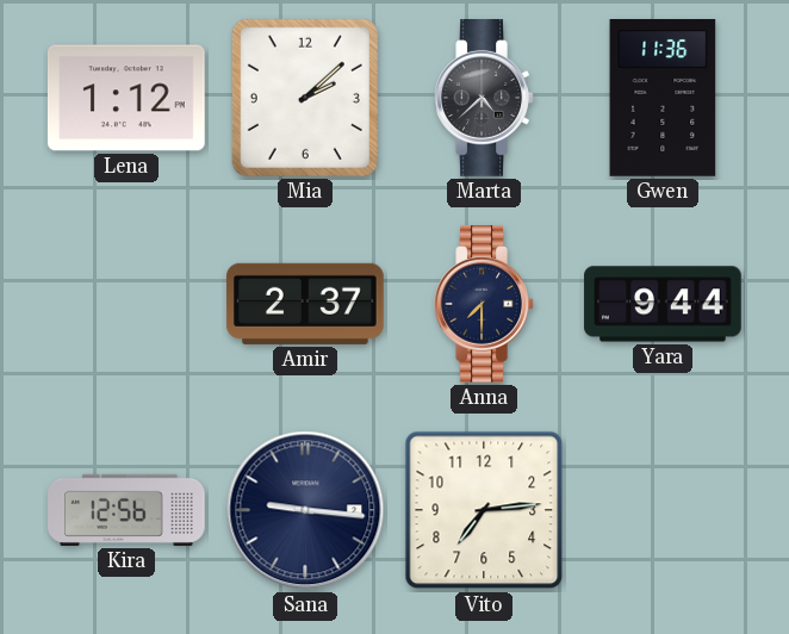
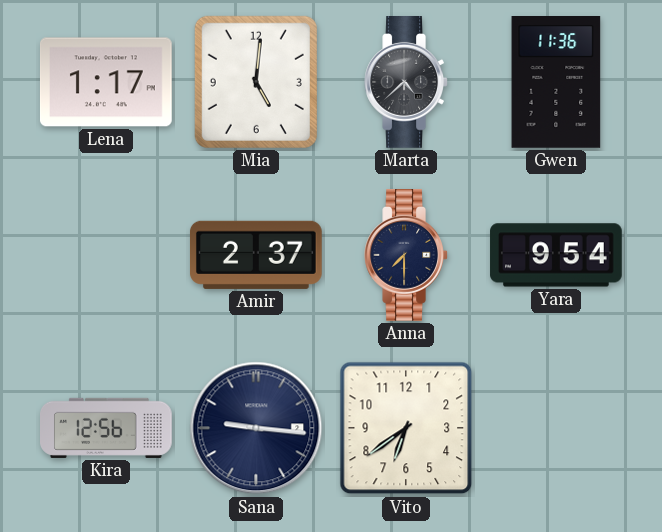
Lena: 1:12 -> 1:17
Mia: 2:08 -> 5:01
Yara: 9:44 -> 9:54
Vito: 7:14 -> 6:39
